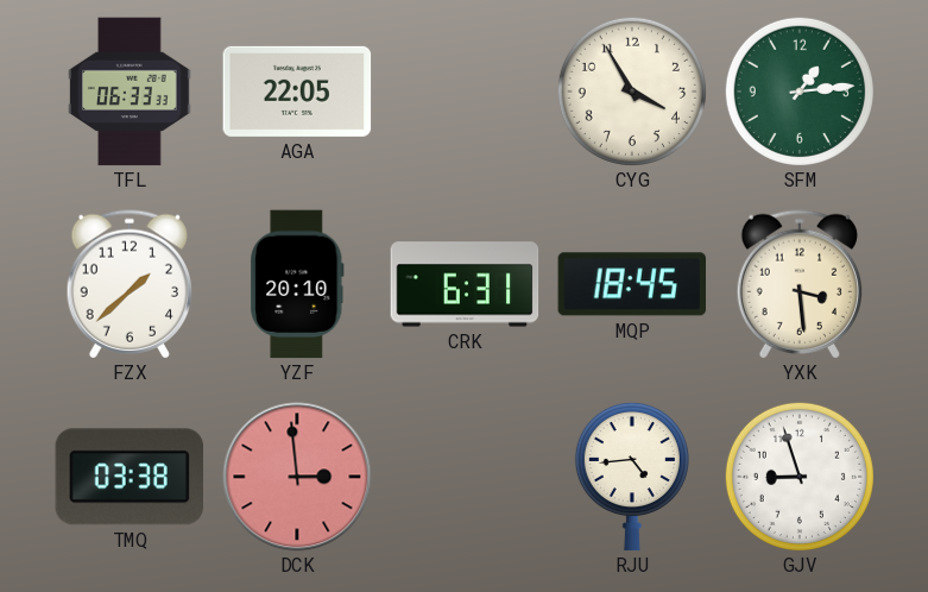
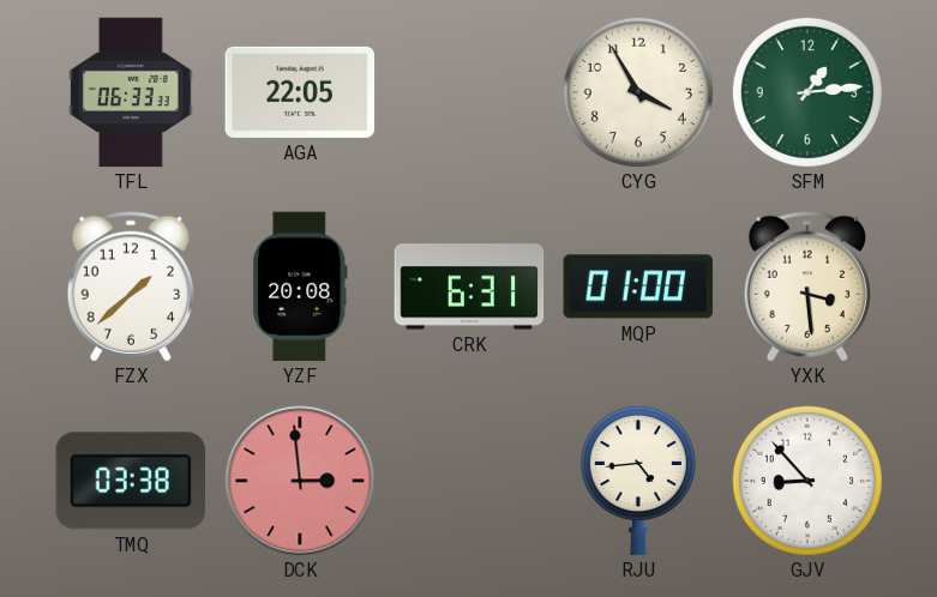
YZF: 20:10 -> 20:08
MQP: 18:45 -> 01:00
GJV: 8:57 -> 8:53
